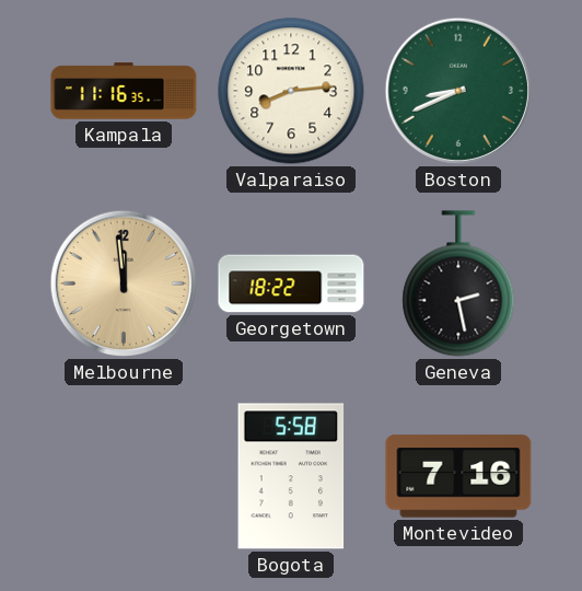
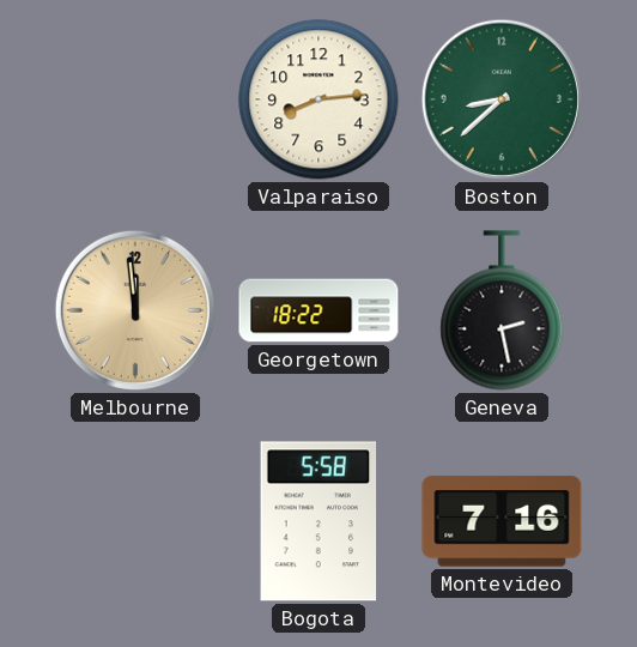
Kampala: 11:16 -> none
Boston: 8:41 -> 8:38
